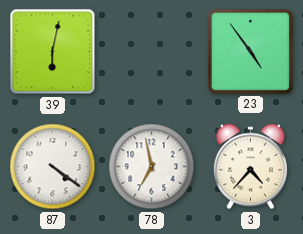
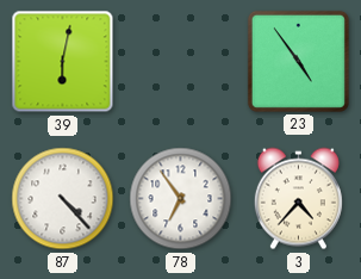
87: 4:21 -> 4:23
78: 6:58 -> 6:54
